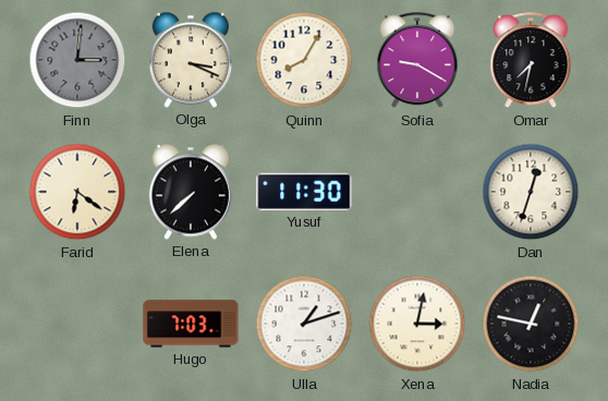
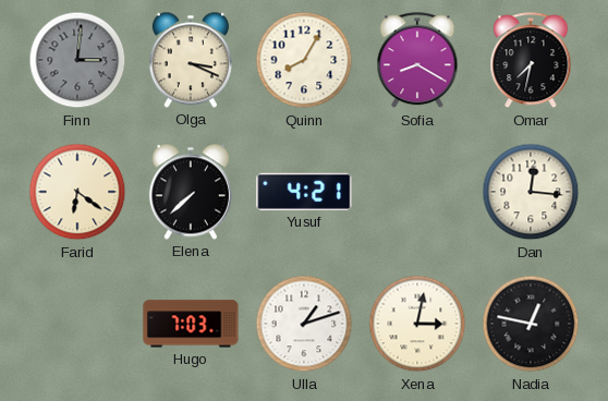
Sofia: 9:20 -> 8:20
Yusuf: 11:30 -> 4:21
Dan: 12:33 -> 12:16
